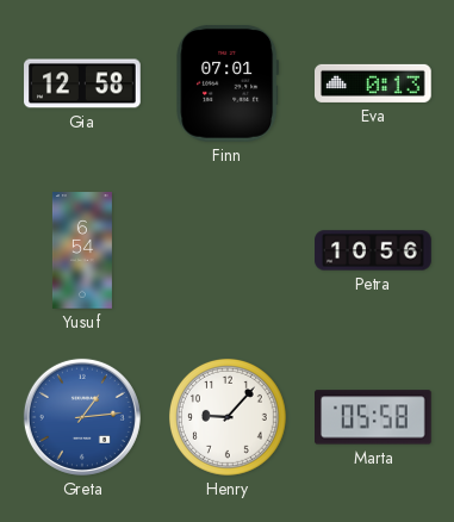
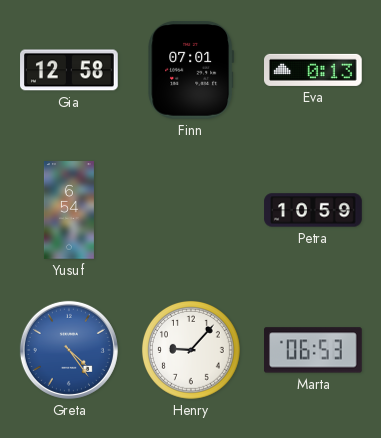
Petra: 10:56 -> 10:59
Greta: 1:14 -> 4:24
Marta: 05:58 -> 06:53
